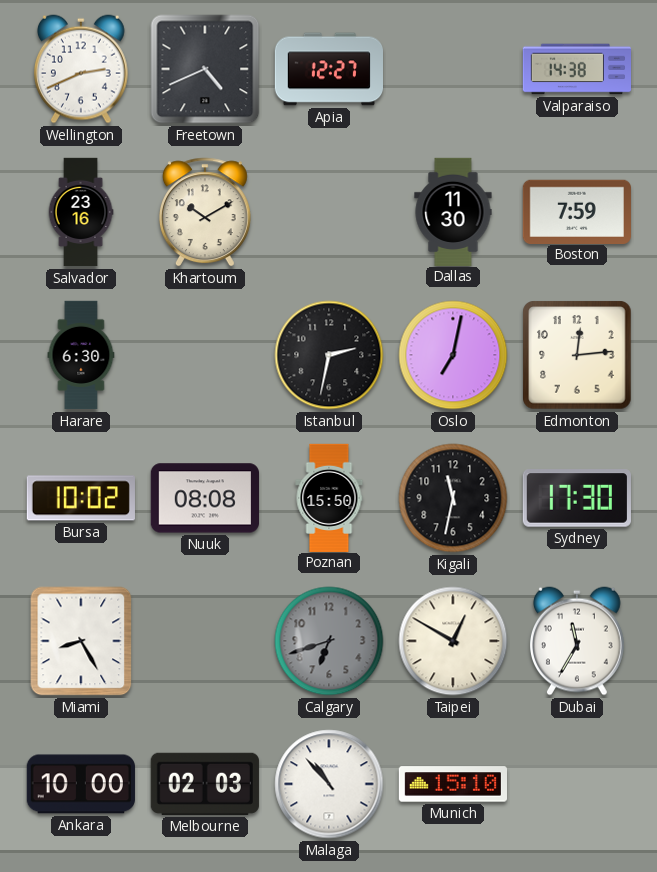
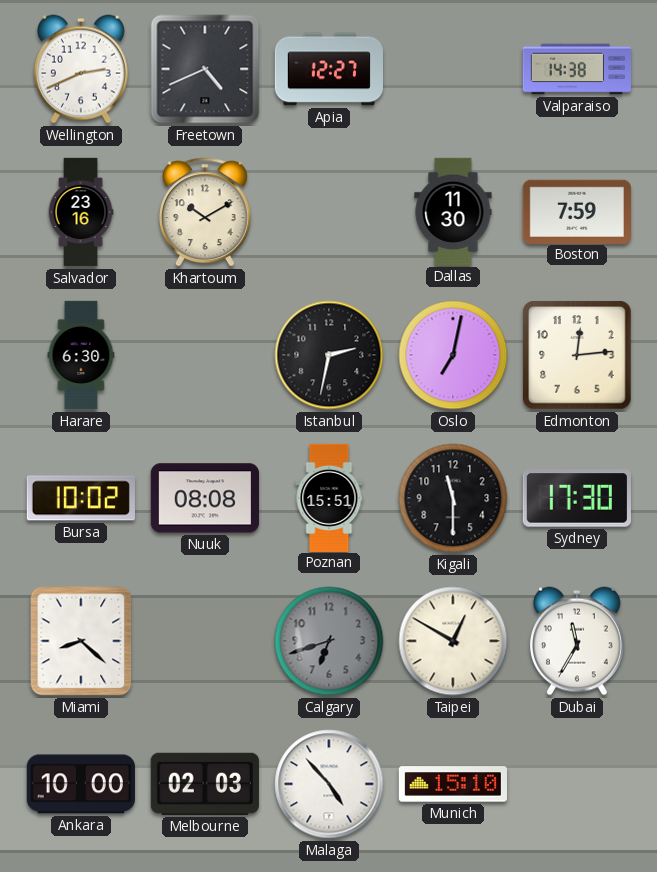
Poznan: 15:50 -> 15:51
Kigali: 11:32 -> 11:30
Miami: 8:25 -> 8:22
Malaga: 10:53 -> 4:53
